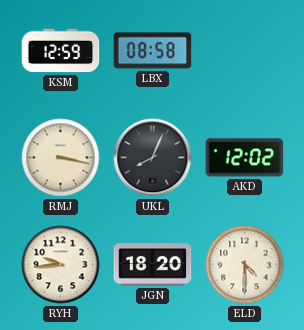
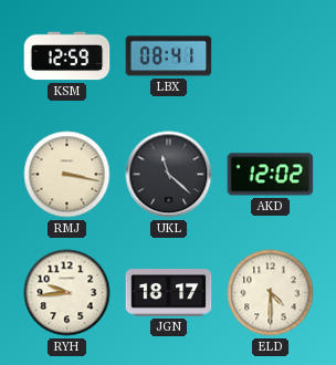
LBX: 08:58 -> 08:41
UKL: 8:04 -> 11:22
JGN: 18:20 -> 18:17
